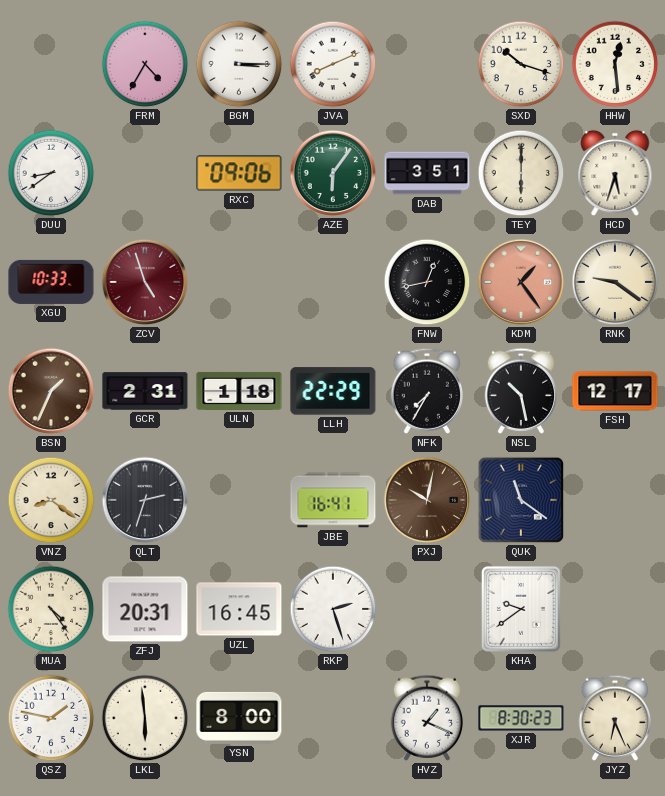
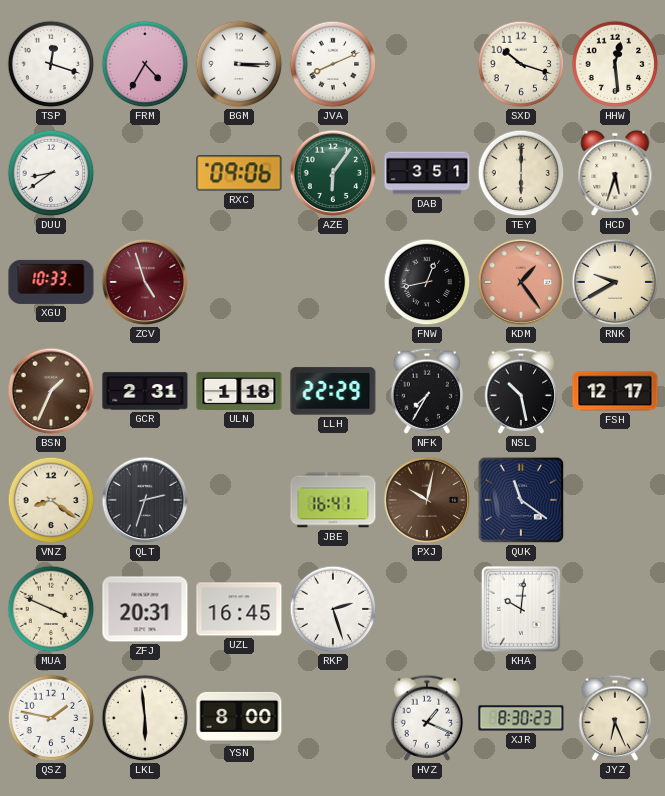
TSP: none -> 12:18
RNK: 9:21 -> 9:40
MUA: 4:24 -> 3:49
KHA: 9:39 -> 10:01
